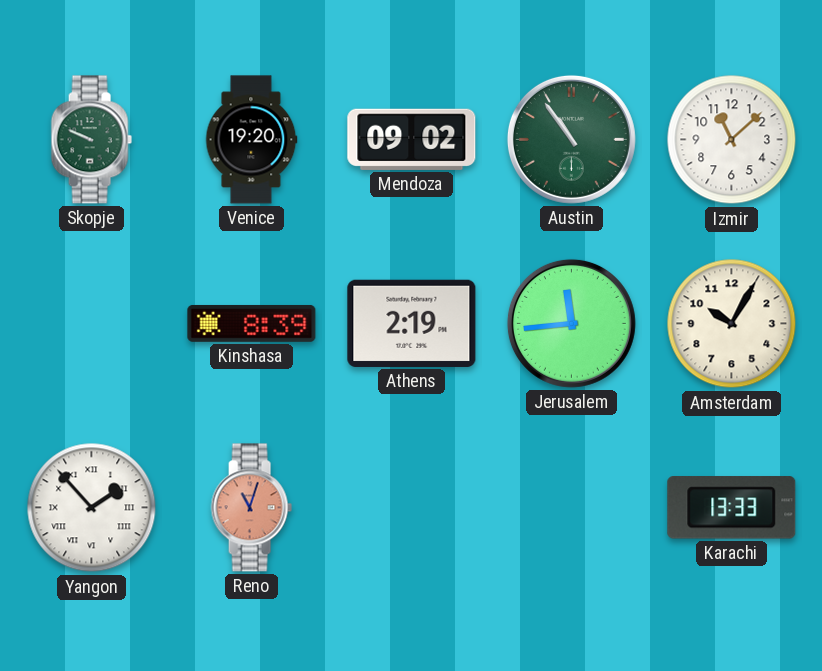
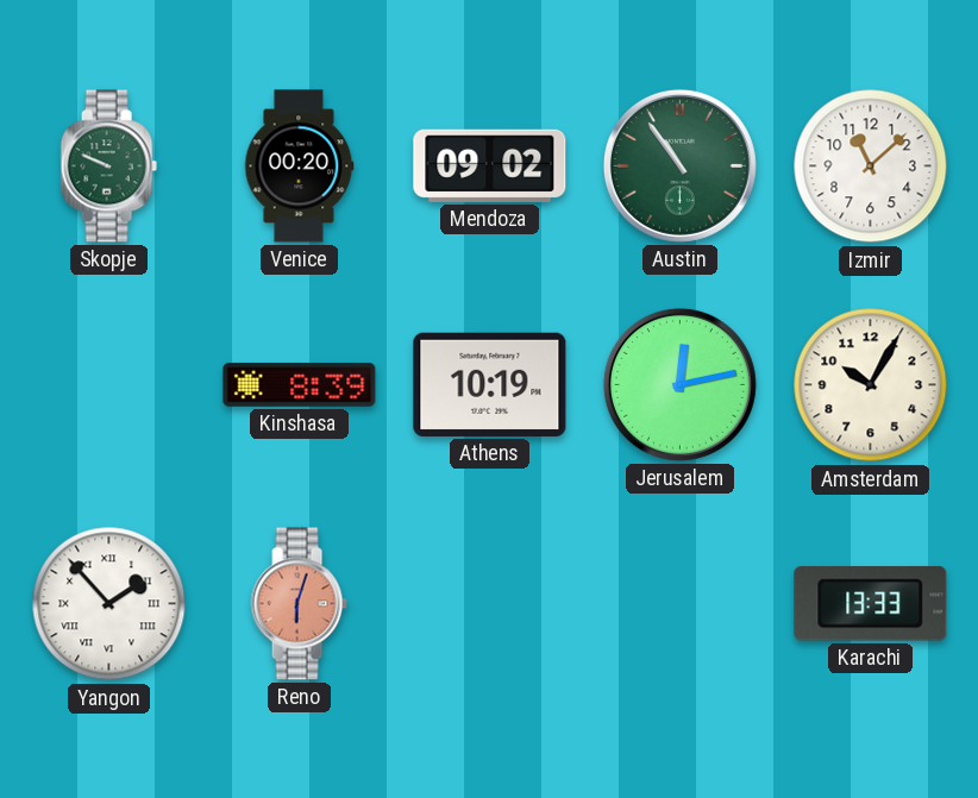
Venice: 19:20 -> 00:20
Athens: 2:19 -> 10:19
Jerusalem: 11:44 -> 12:13
Reno: 11:03 -> 6:03
